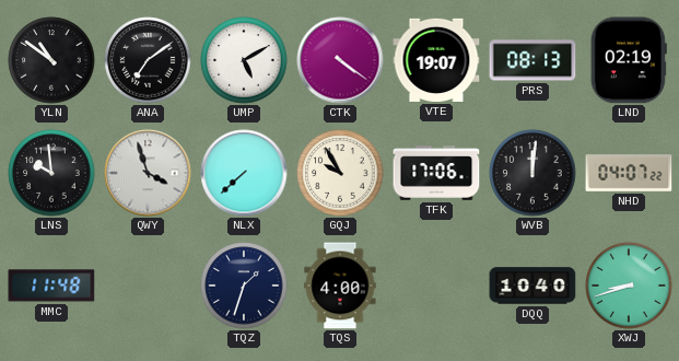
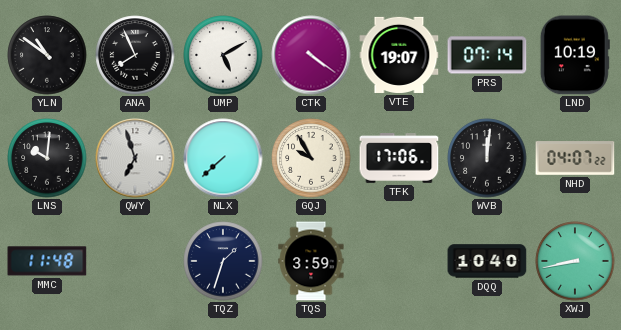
ANA: 7:09 -> 7:56
PRS: 08:13 -> 07:14
LND: 02:19 -> 10:19
LNS: 9:59 -> 10:01
QWY: 3:57 -> 6:57
TQS: 4:00 -> 3:59
XWJ: 8:42 -> 8:43
